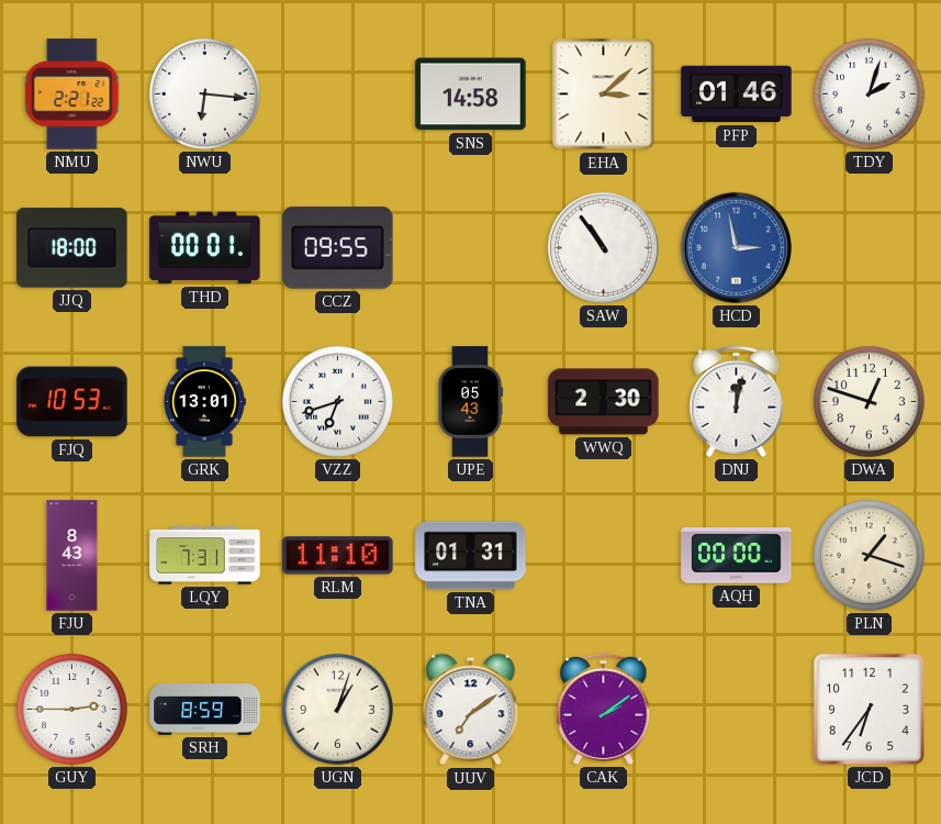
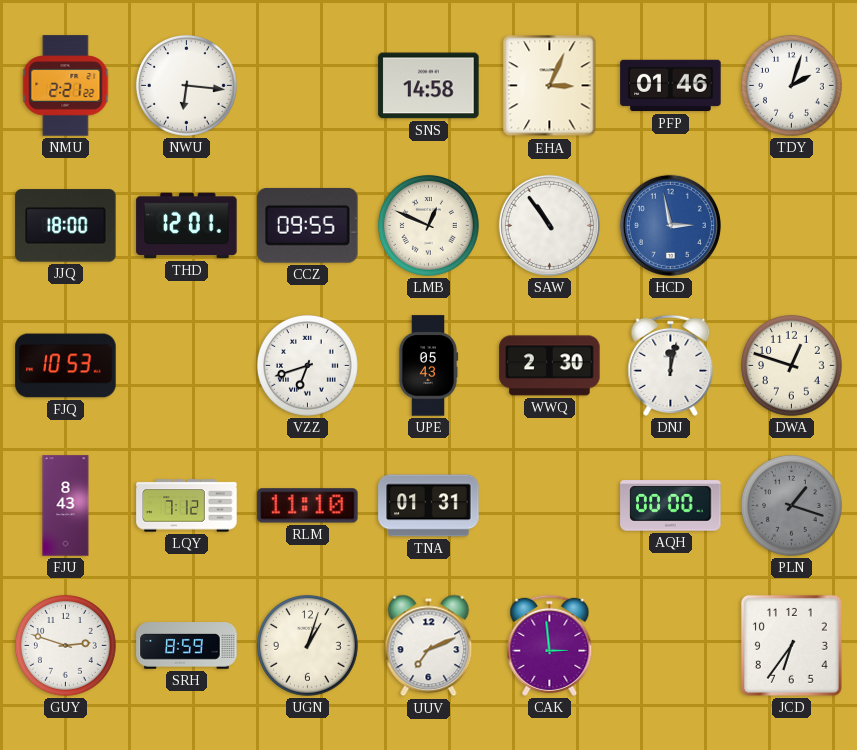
EHA: 3:08 -> 3:04
THD: 00:01 -> 12:01
LMB: none -> 12:49
GRK: 13:01 -> none
LQY: 7:31 -> 7:12
PLN dial: cream -> grey
GUY: 2:45 -> 2:48
UUV: 7:09 -> 7:11
CAK: 2:09 -> 2:59
